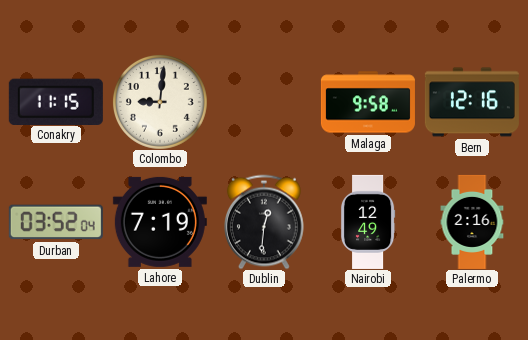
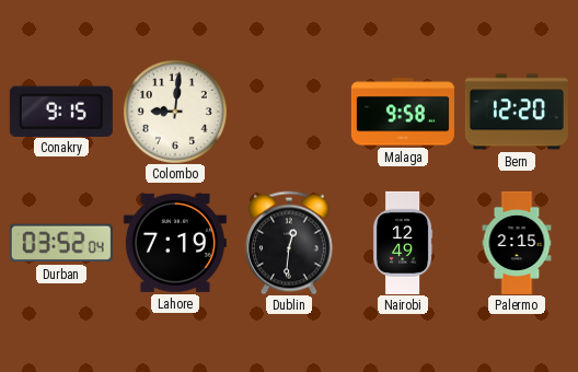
Conakry: 11:15 -> 9:15
Bern: 12:16 -> 12:20
Palermo: 2:16 -> 2:15
